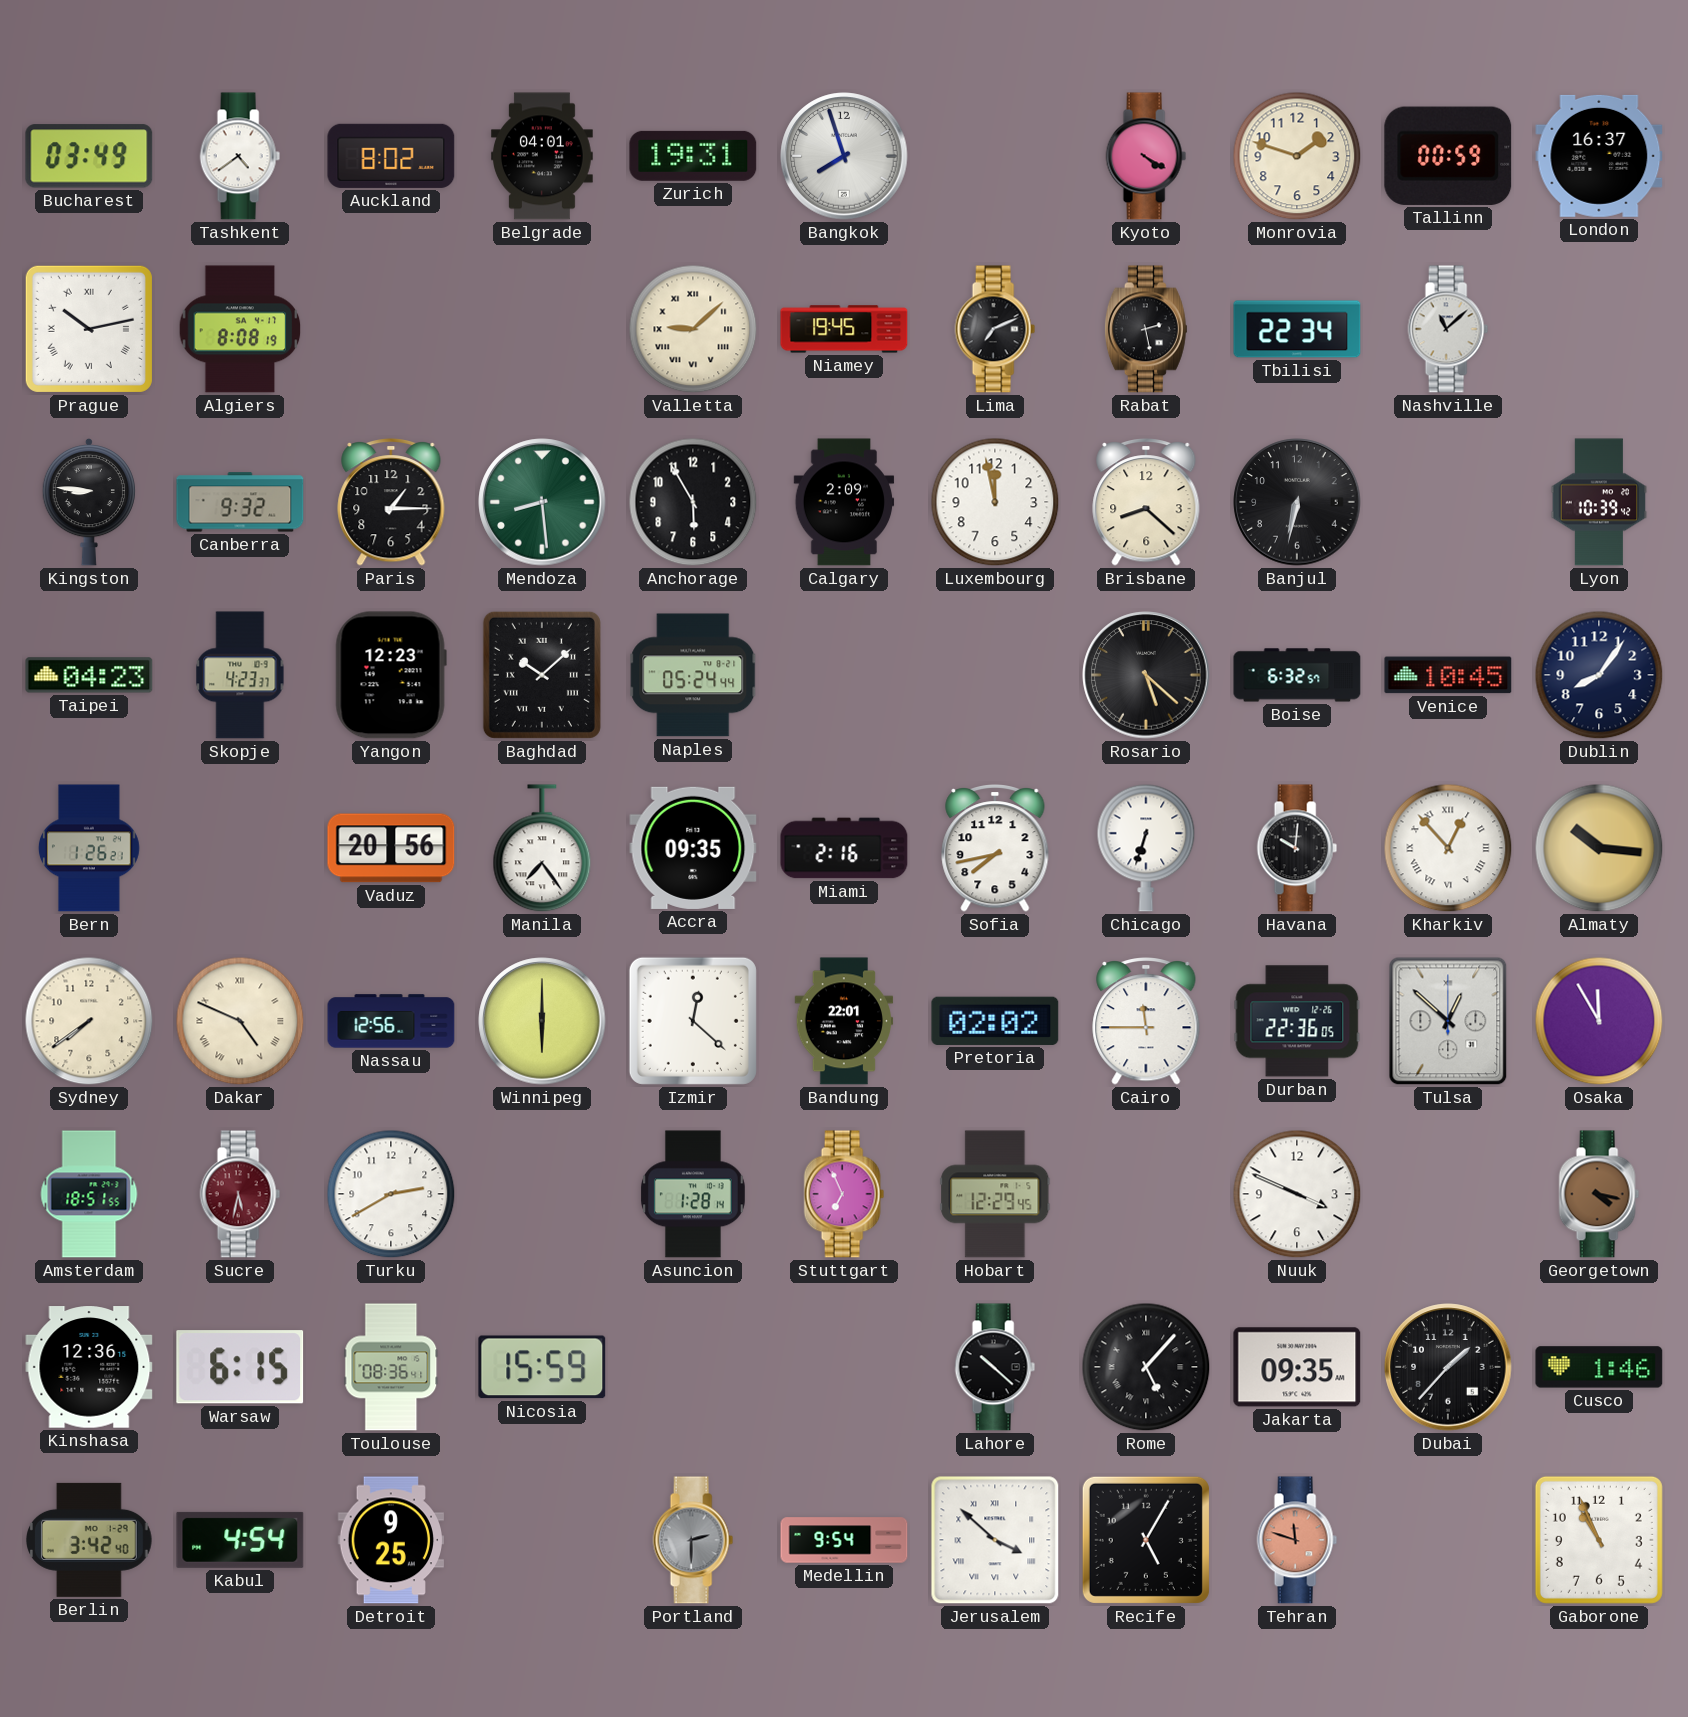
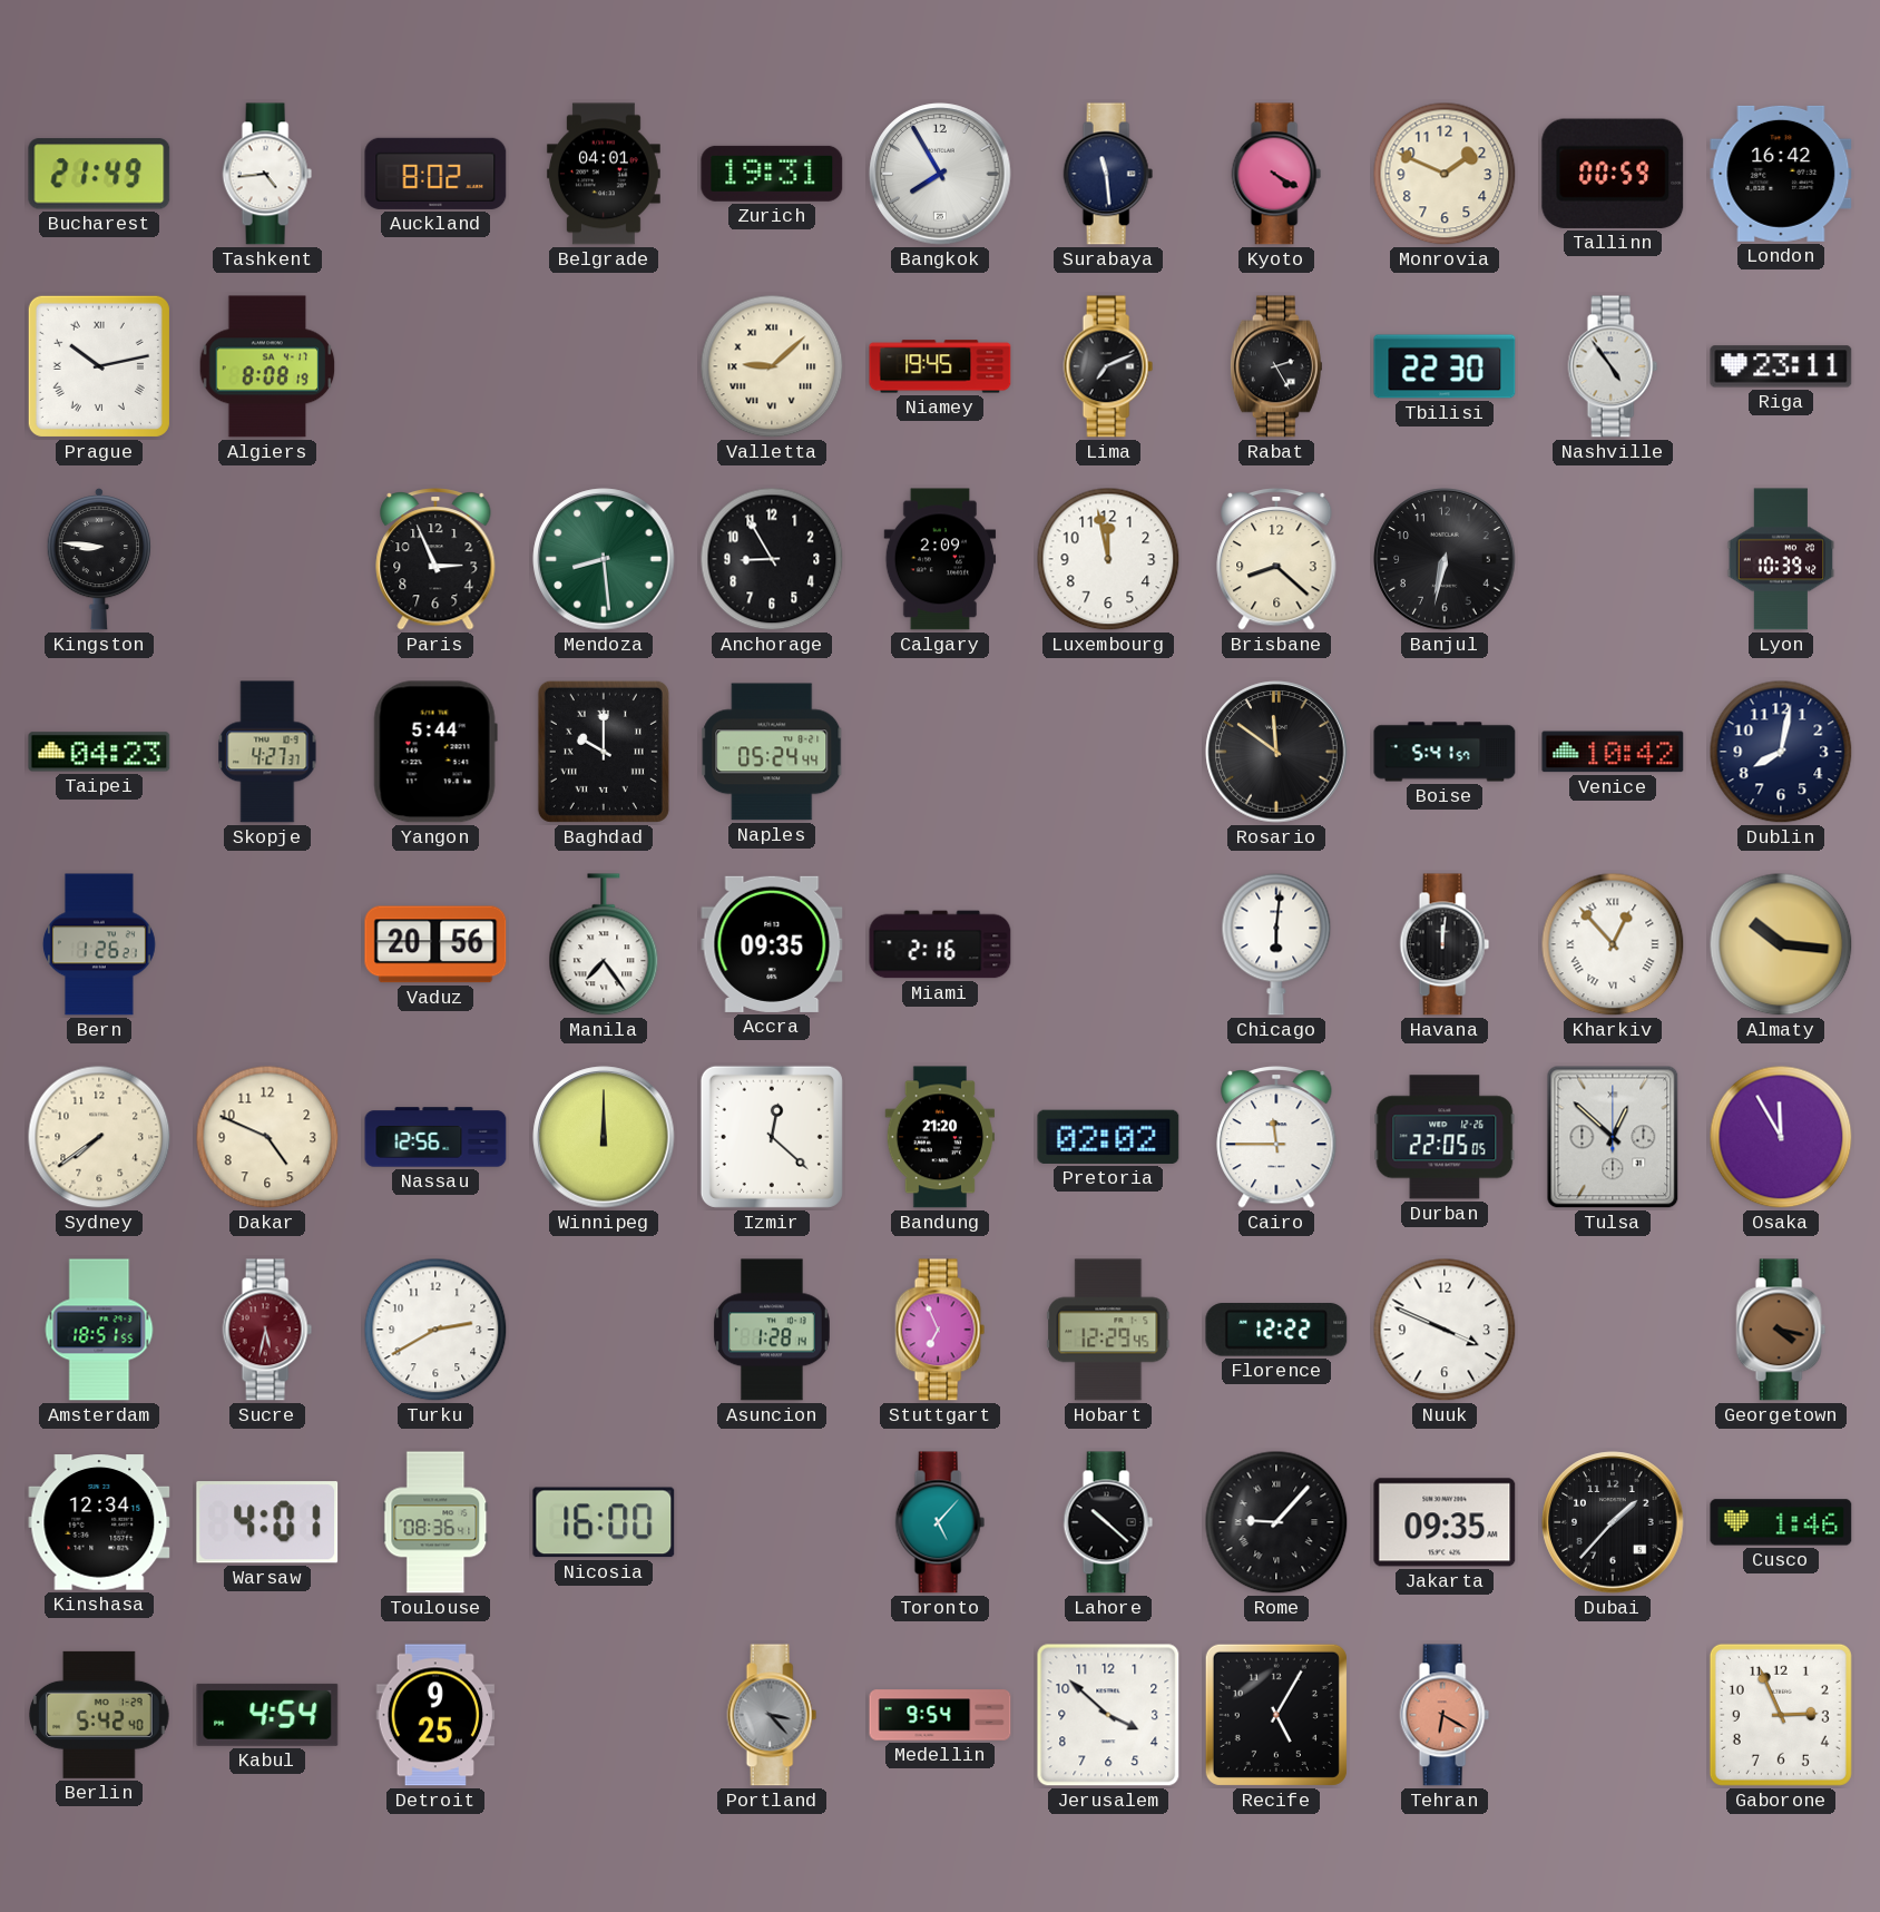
Bucharest: 03:49 -> 21:49
Tashkent: 4:39 -> 4:44
Bangkok: 7:57 -> 7:55
Surabaya: none -> 11:29
Monrovia: 1:48 -> 1:49
London: 16:37 -> 16:42
Rabat: 2:28 -> 2:25
Tbilisi: 22:34 -> 22:30
Nashville: 11:08 -> 4:54
Riga: none -> 23:11
Canberra: 9:32 -> none
Paris: 1:15 -> 2:56
Anchorage: 5:55 -> 8:55
Skopje: 4:23 -> 4:27
Yangon: 12:23 -> 5:44
Baghdad: 10:08 -> 10:00
Rosario: 5:22 -> 11:51
Boise: 6:32 -> 5:41
Venice: 10:45 -> 10:42
Dublin: 8:06 -> 8:02
Sofia: 7:43 -> none
Chicago: 6:33 -> 6:01
Havana: 10:01 -> 12:01
Dakar numerals: Roman -> Arabic
Winnipeg: 6:00 -> 12:00
Bandung: 22:01 -> 21:20
Durban: 22:36 -> 22:05
Florence: none -> 12:22
Kinshasa: 12:36 -> 12:34
Warsaw: 6:15 -> 4:01
Nicosia: 15:59 -> 16:00
Toronto: none -> 5:07
Rome: 5:07 -> 9:07
Berlin: 3:42 -> 5:42
Portland: 2:30 -> 3:23
Jerusalem numerals: Roman -> Arabic
Tehran: 11:48 -> 6:20
Gaborone: 10:56 -> 2:56
